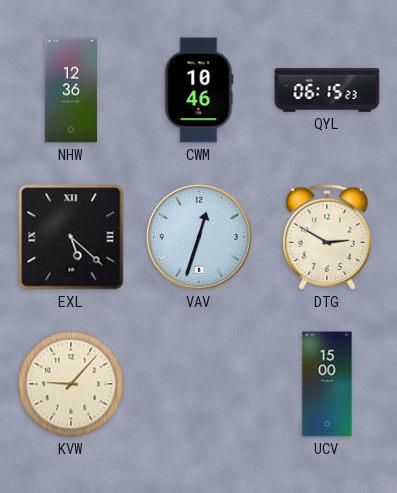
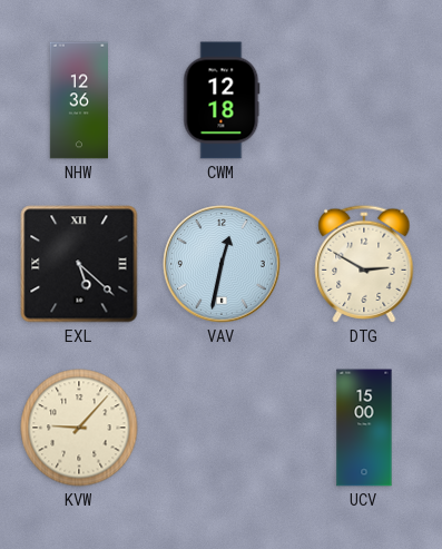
CWM: 10:46 -> 12:18
QYL: 06:15 -> none
VAV: 12:33 -> 12:32
